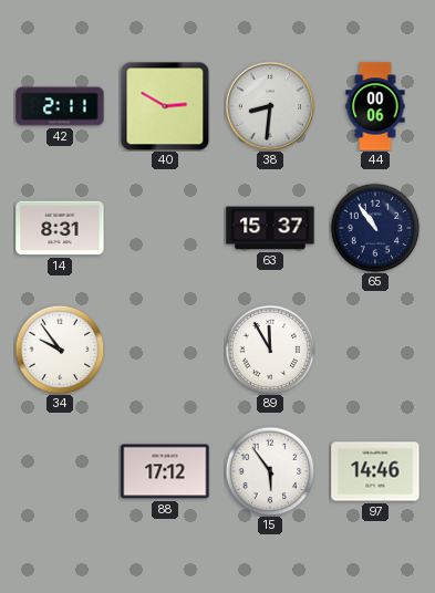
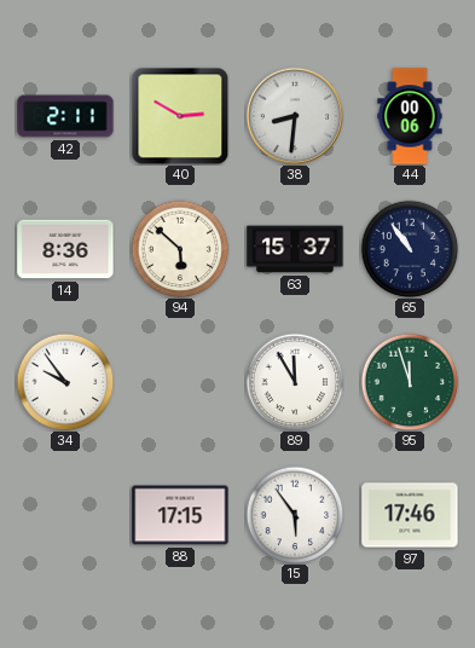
14: 8:31 -> 8:36
94: none -> 5:52
95: none -> 11:57
88: 17:12 -> 17:15
97: 14:46 -> 17:46
